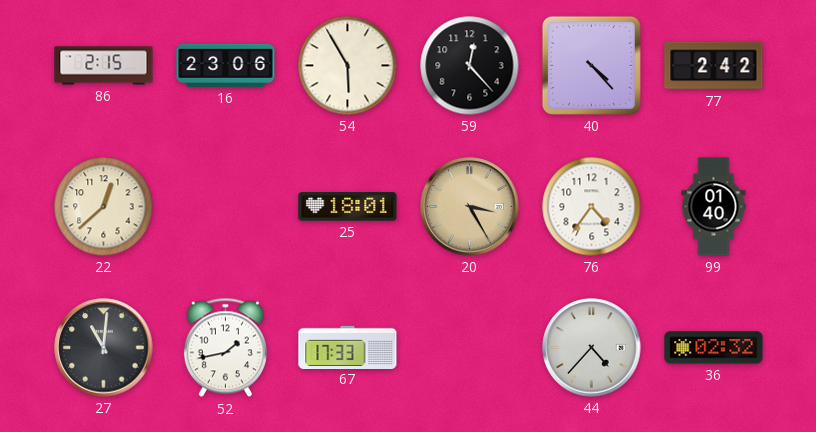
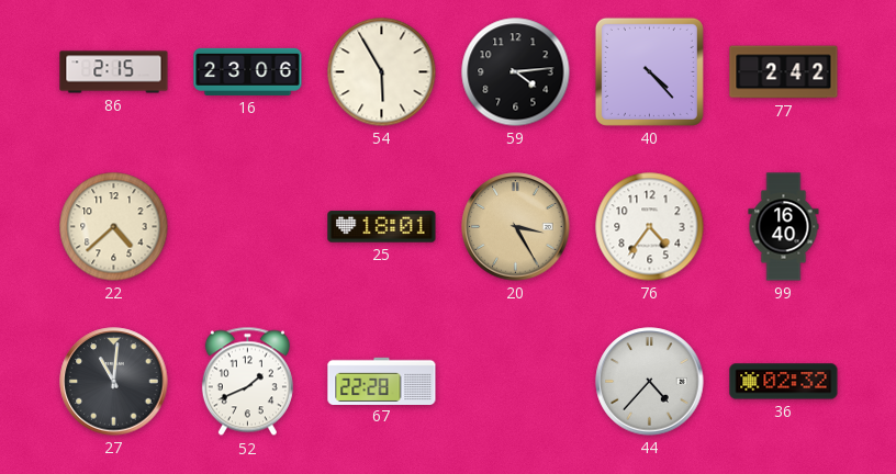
59: 12:23 -> 4:14
22: 12:38 -> 4:38
99: 01:40 -> 16:40
52: 1:43 -> 1:41
67: 17:33 -> 22:28
